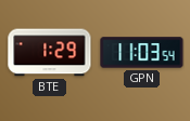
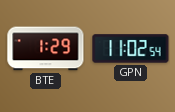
GPN: 11:03 -> 11:02
